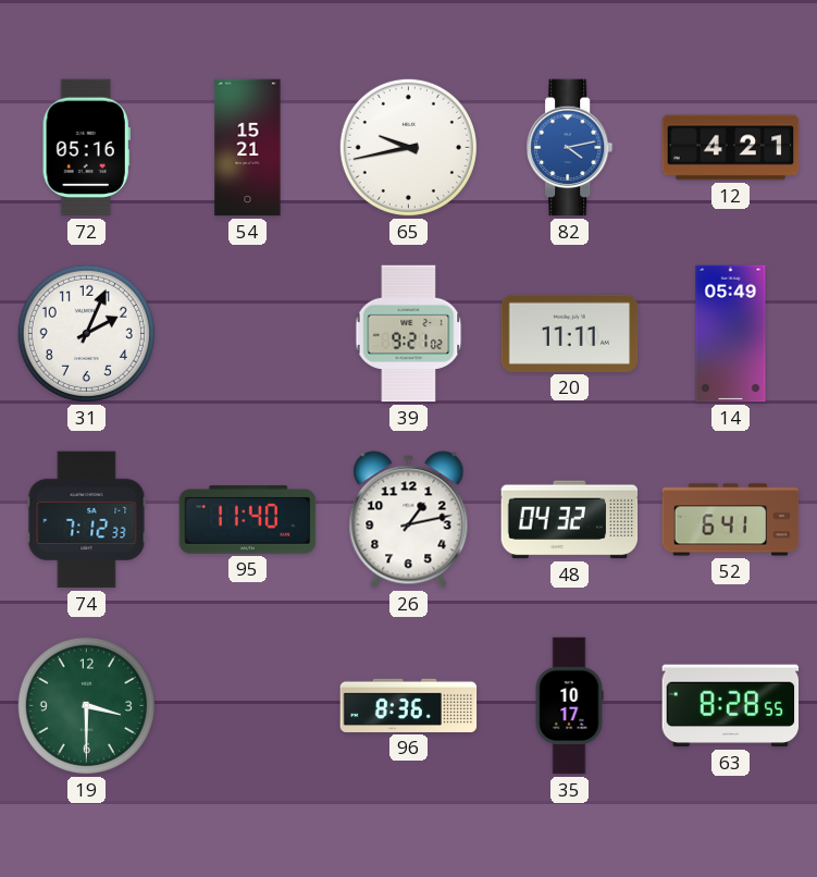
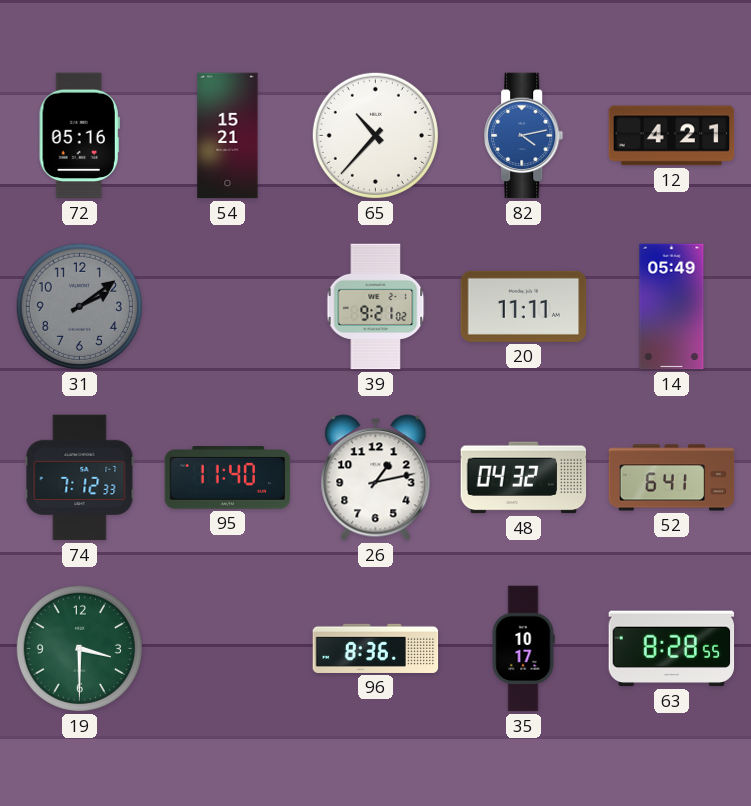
65: 9:43 -> 10:37
31: 2:04 -> 2:09
31 dial: white -> grey
